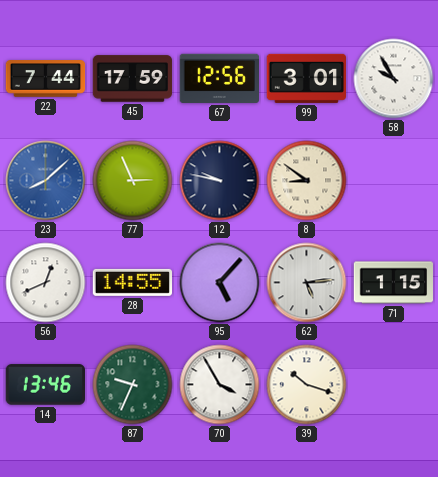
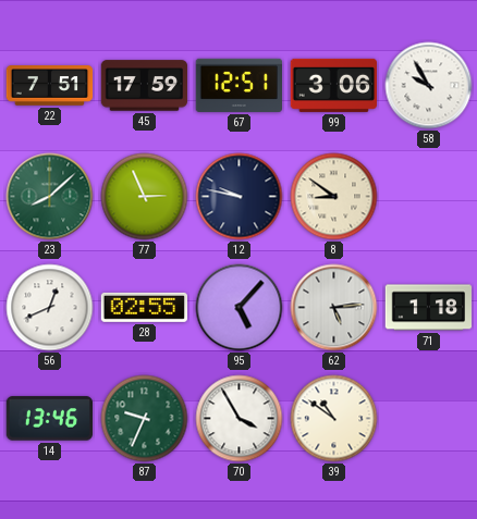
22: 7:44 -> 7:51
67: 12:56 -> 12:51
99: 3:01 -> 3:06
23 dial: blue -> green
28: 14:55 -> 02:55
71: 1:15 -> 1:18
39: 10:18 -> 10:51
